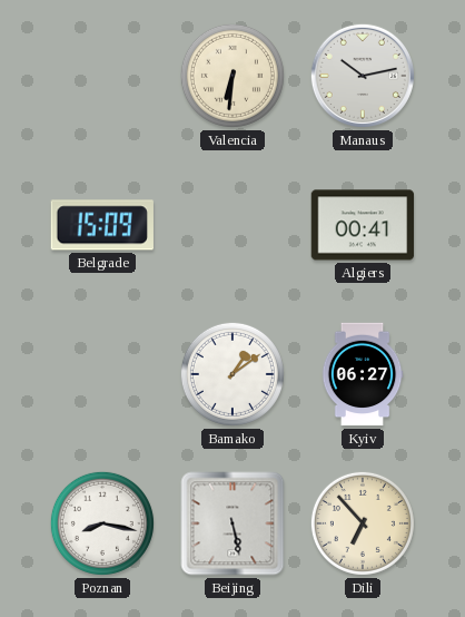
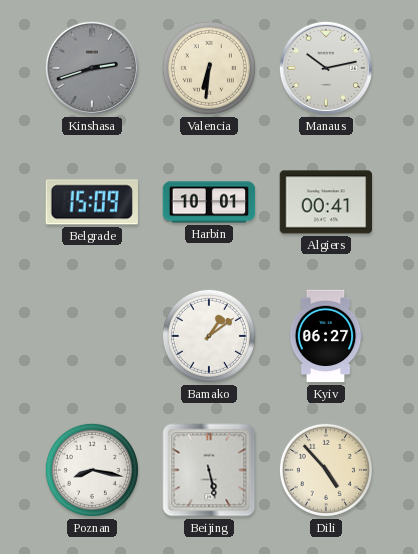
Kinshasa: none -> 2:42
Harbin: none -> 10:01
Dili: 6:53 -> 4:53
